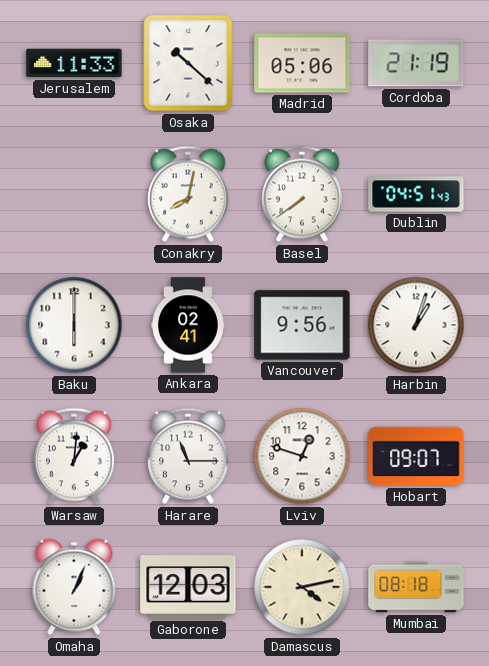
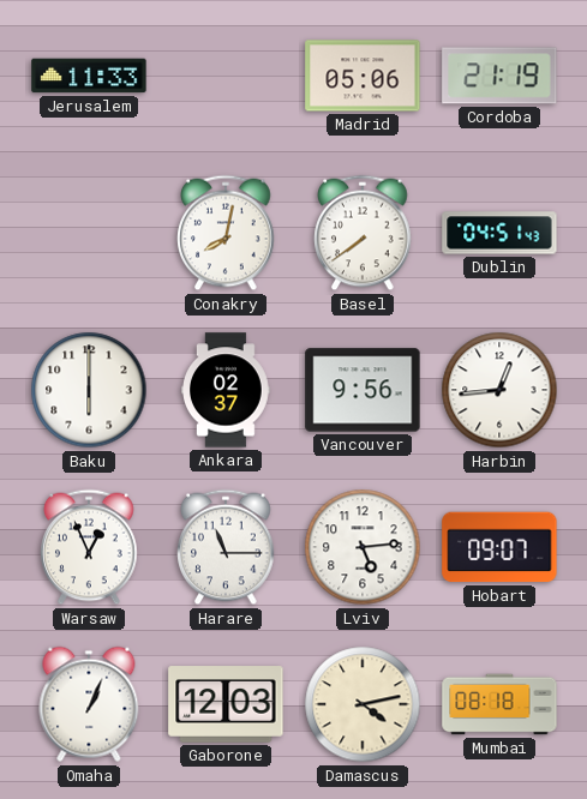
Osaka: 10:22 -> none
Ankara: 02:41 -> 02:37
Harbin: 1:03 -> 12:44
Warsaw: 1:01 -> 12:56
Lviv: 12:48 -> 5:14
